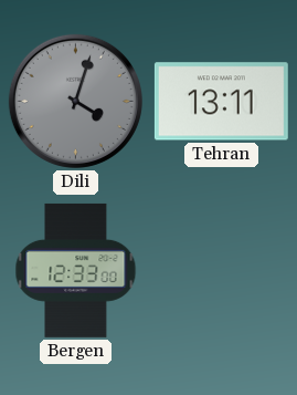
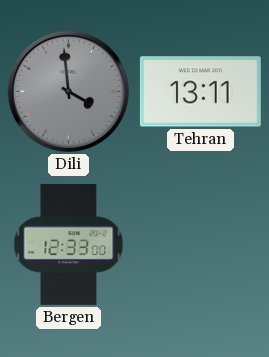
Dili: 4:03 -> 3:59
